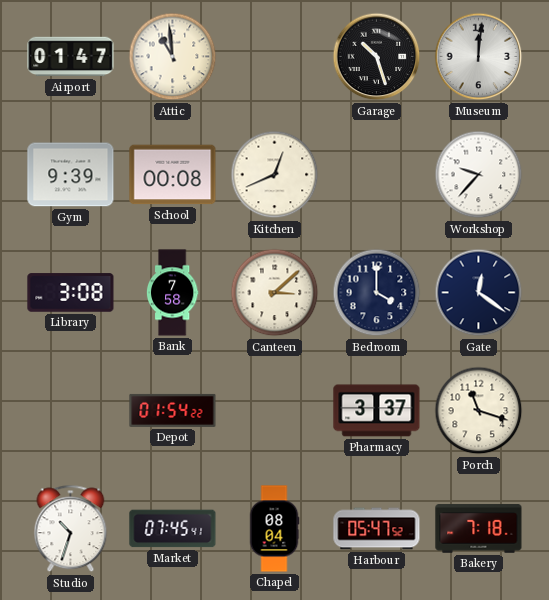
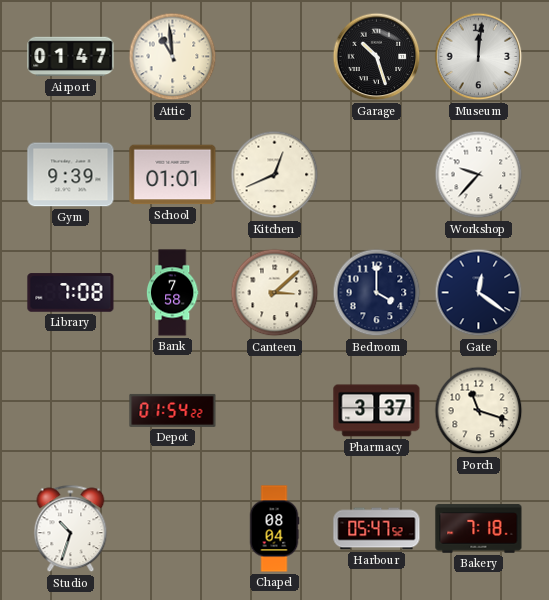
School: 00:08 -> 01:01
Library: 3:08 -> 7:08
Market: 07:45 -> none
